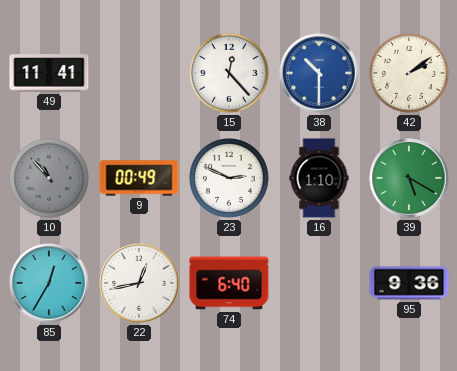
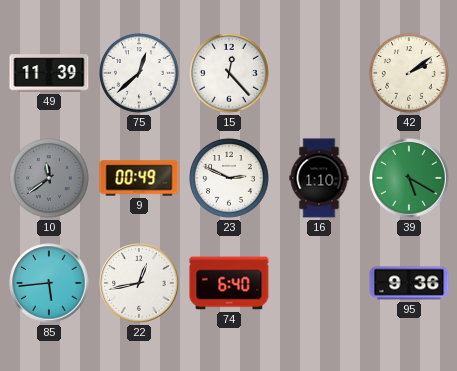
49: 11:41 -> 11:39
75: none -> 12:38
38: 10:30 -> none
10: 10:53 -> 11:39
85: 12:35 -> 5:44
